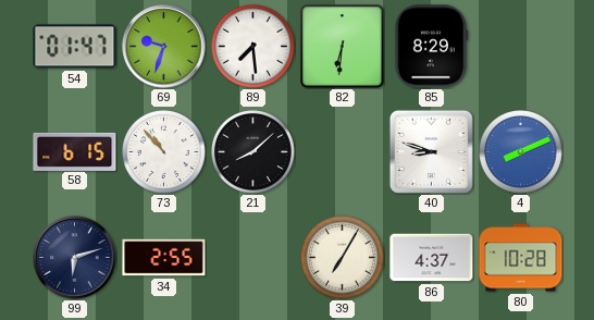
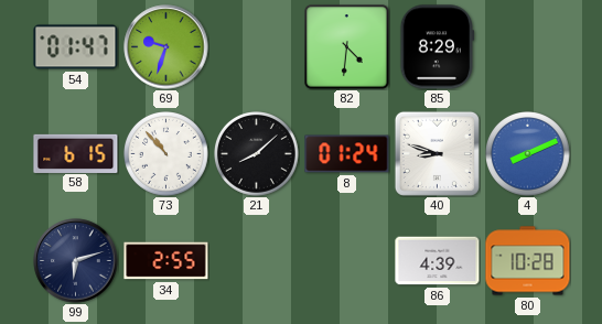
89: 7:29 -> none
82: 6:31 -> 4:31
8: none -> 01:24
39: 7:05 -> none
86: 4:37 -> 4:39
